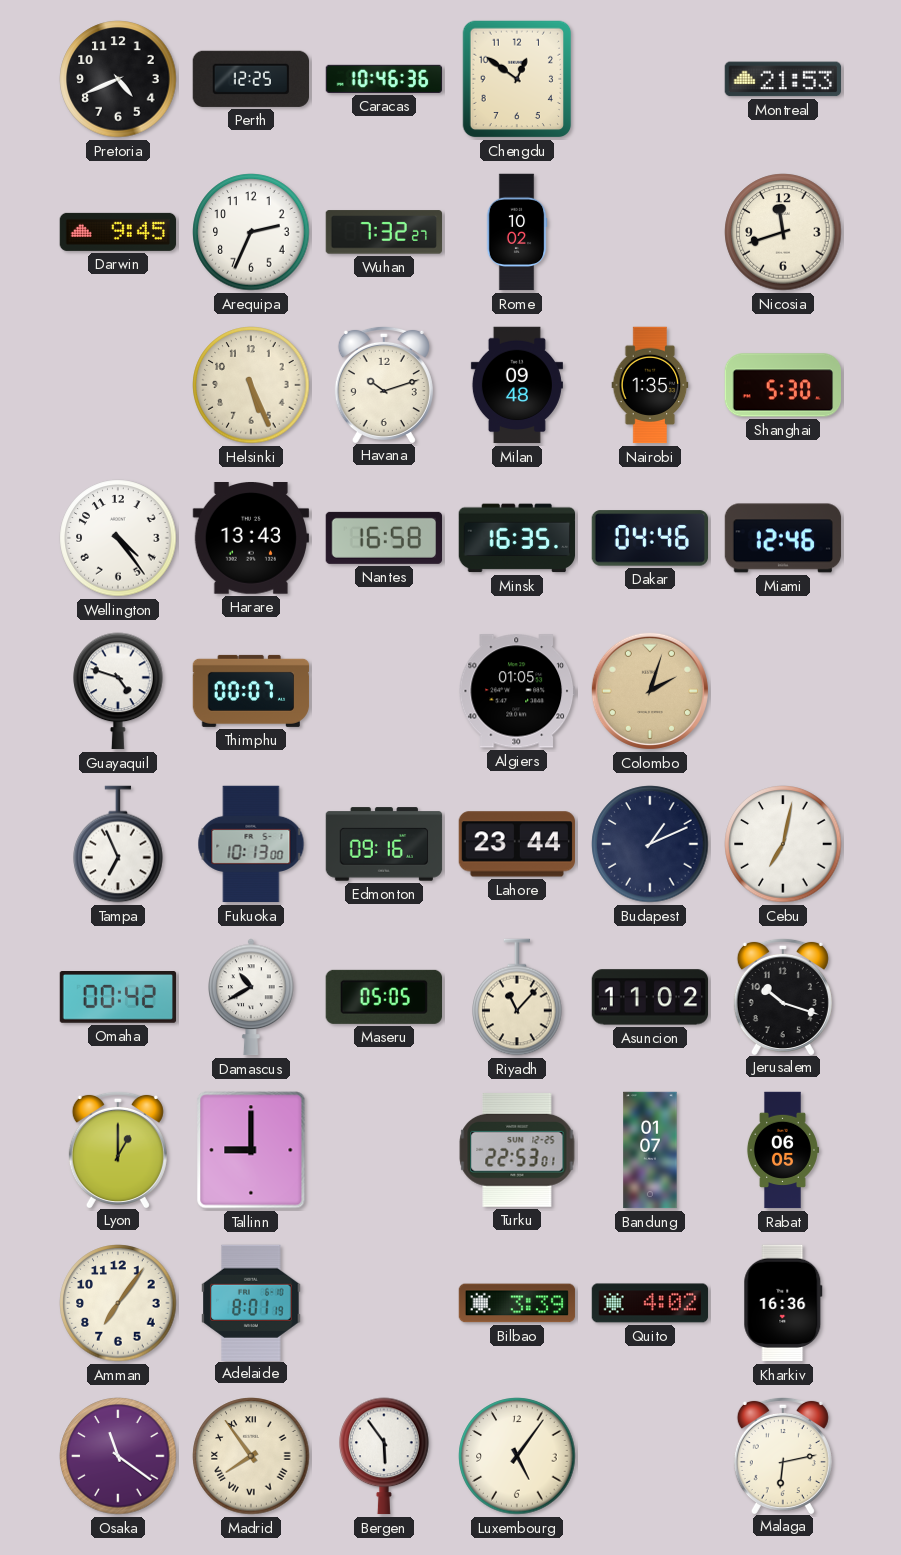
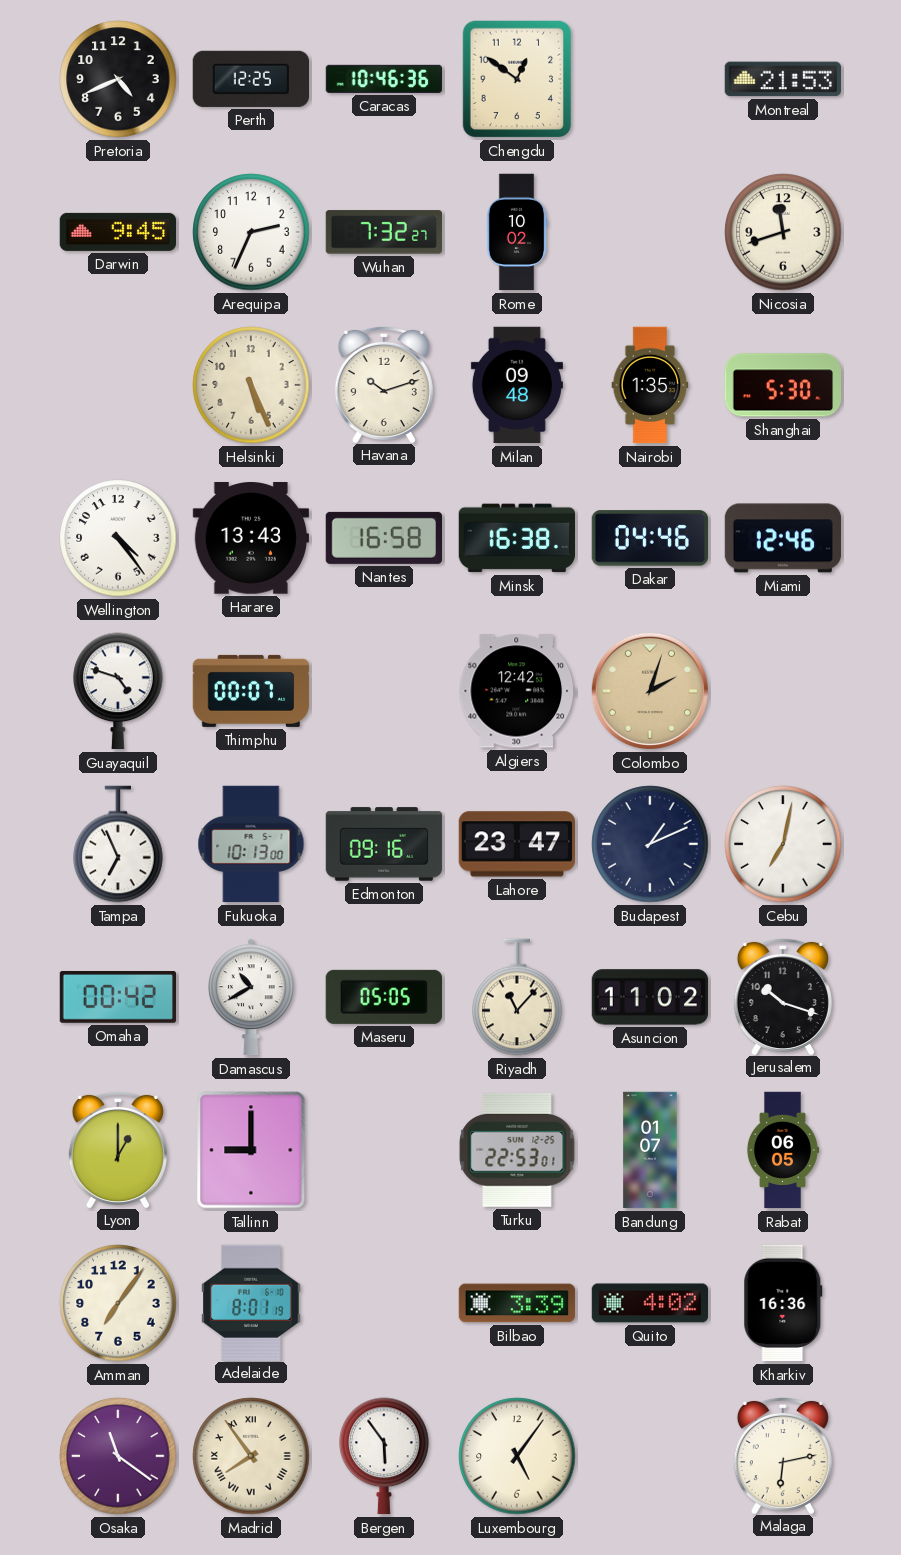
Minsk: 16:35 -> 16:38
Algiers: 01:05 -> 12:42
Lahore: 23:44 -> 23:47
